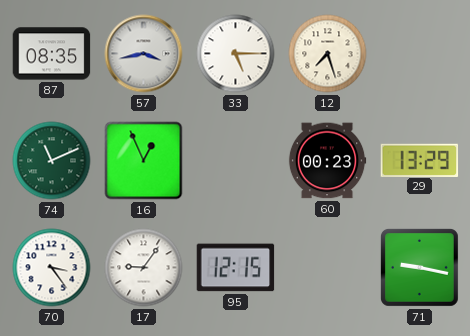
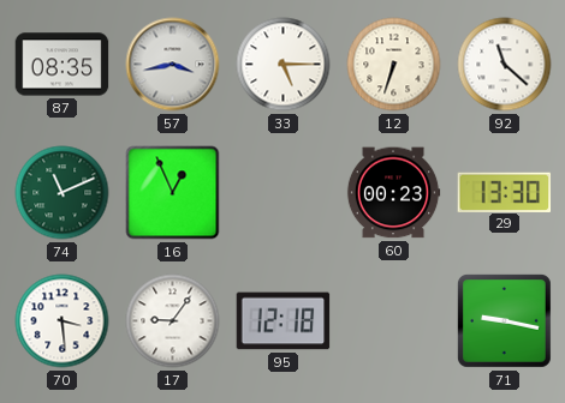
12: 7:27 -> 6:33
92: none -> 11:22
29: 13:29 -> 13:30
70: 3:24 -> 3:29
95: 12:15 -> 12:18
